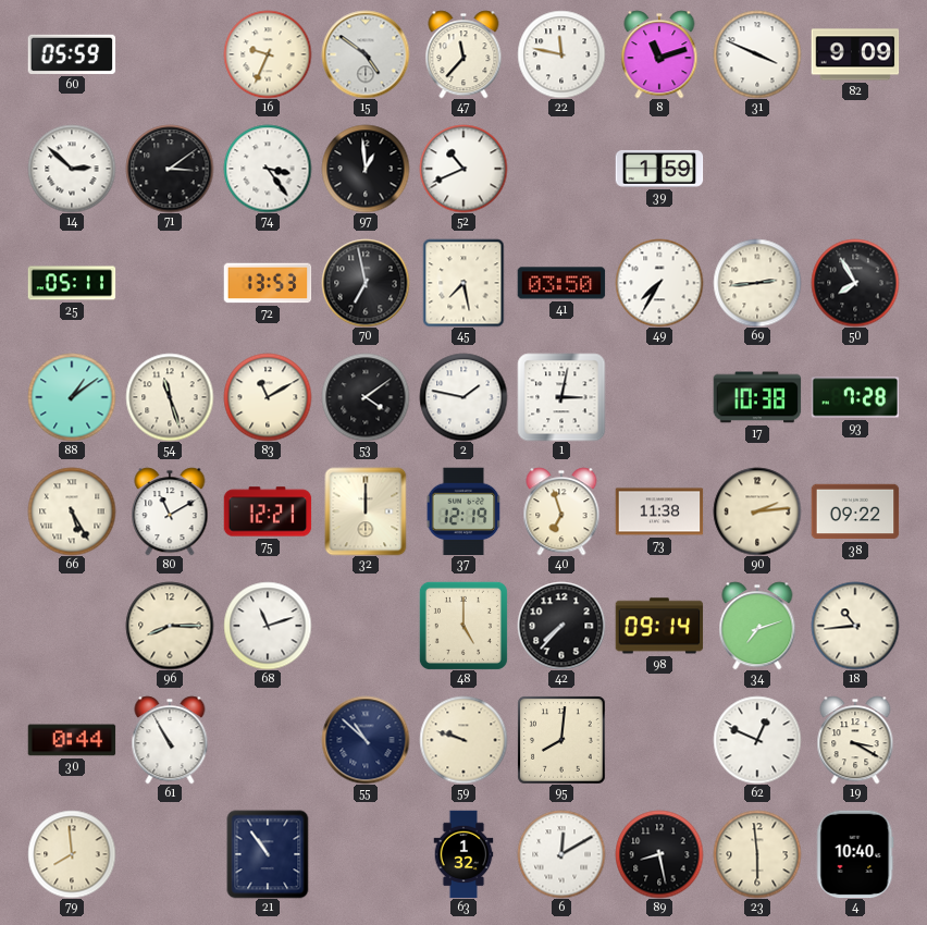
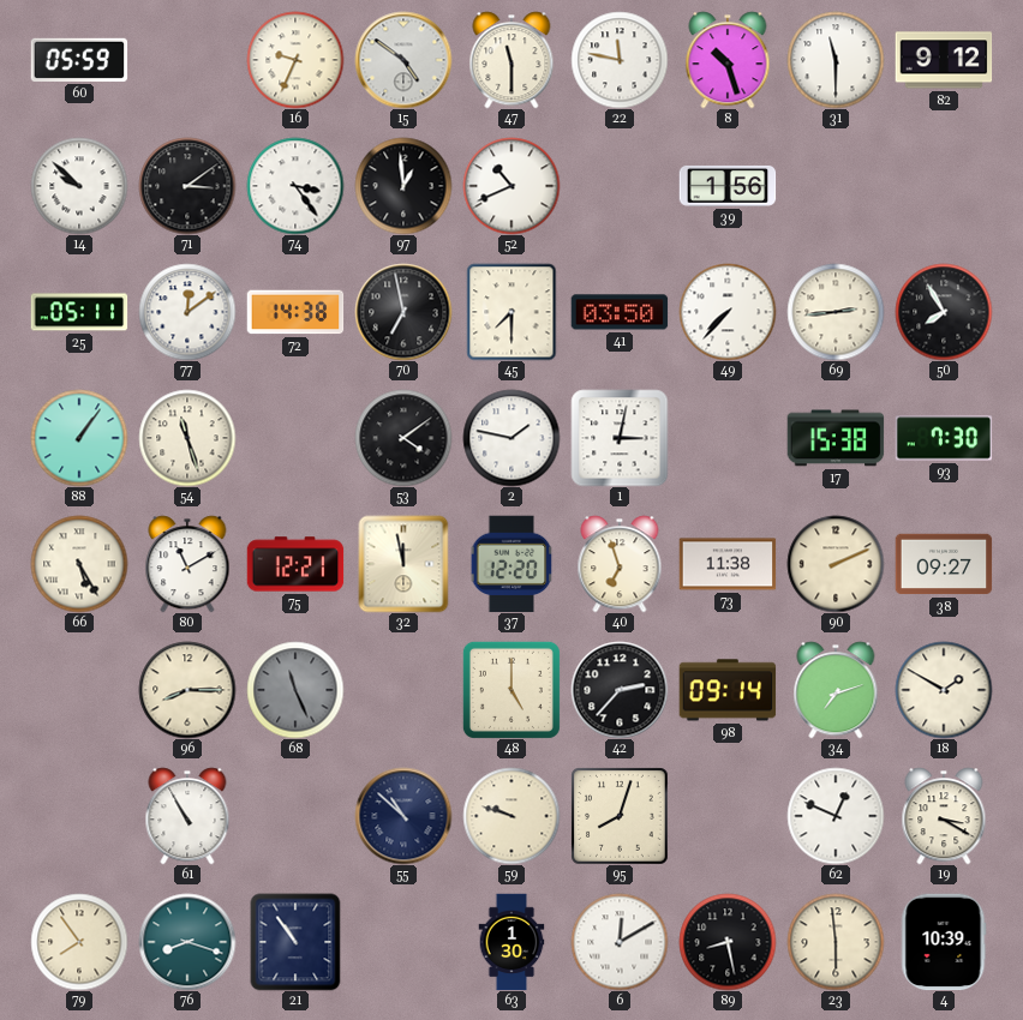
47: 11:37 -> 11:30
8: 11:12 -> 10:27
31: 3:49 -> 11:30
82: 9:09 -> 9:12
14: 2:52 -> 9:52
39: 1:59 -> 1:56
77: none -> 12:09
72: 13:53 -> 14:38
45: 7:28 -> 7:30
49: 7:35 -> 7:37
88: 1:09 -> 1:06
83: 11:10 -> none
17: 10:38 -> 15:38
93: 7:28 -> 7:30
32: 12:00 -> 11:58
37: 12:19 -> 12:20
90: 2:14 -> 2:11
38: 09:22 -> 09:27
68: 11:12 -> 11:26
68 dial: white -> grey
42: 7:37 -> 2:37
18: 10:44 -> 1:50
30: 0:44 -> none
95: 8:01 -> 8:03
79: 7:59 -> 7:54
76: none -> 8:18
63: 1:32 -> 1:30
4: 10:40 -> 10:39
